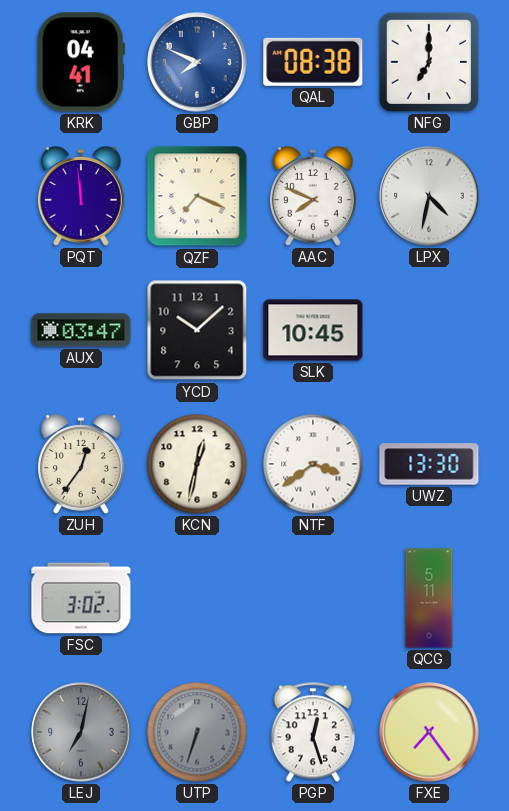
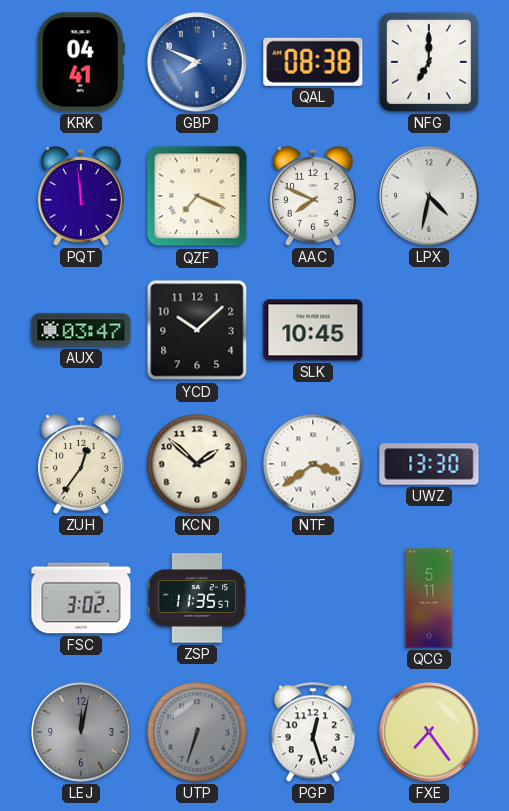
KCN: 12:32 -> 1:52
ZSP: none -> 11:35
LEJ: 7:02 -> 12:02
